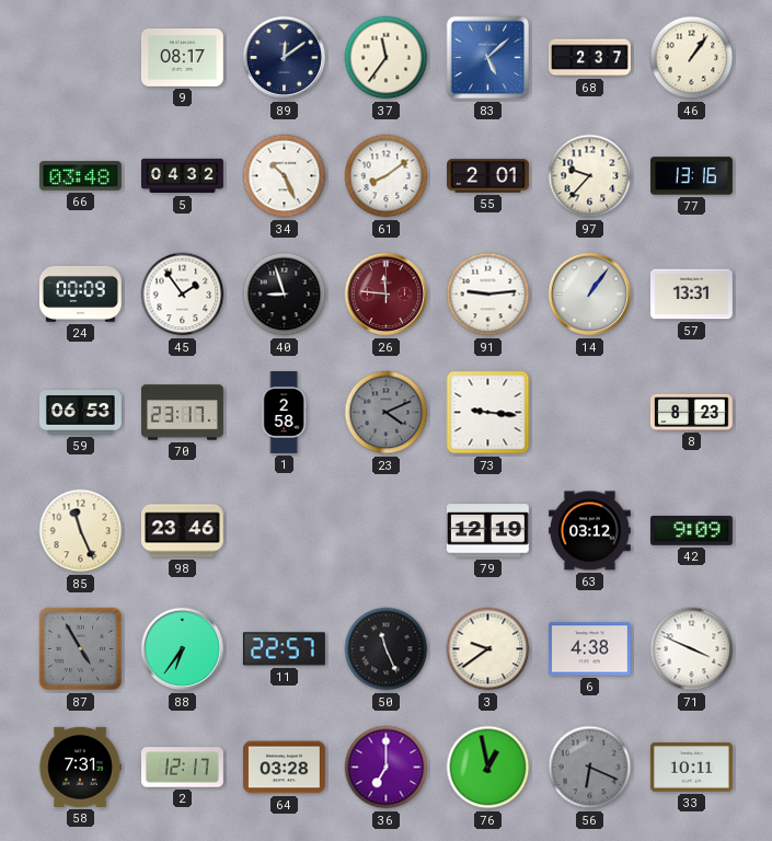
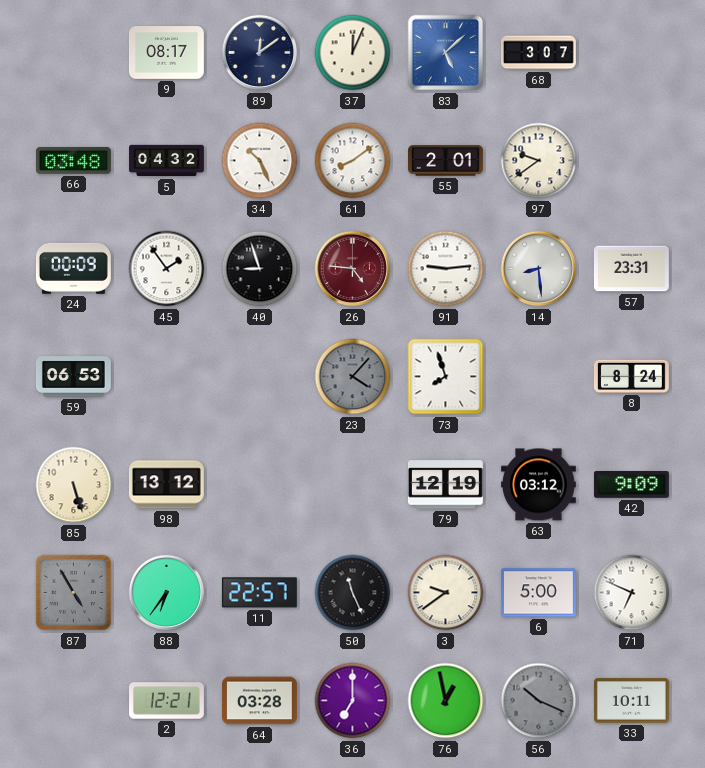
37: 11:36 -> 12:04
68: 2:37 -> 3:07
46: 1:06 -> none
97: 9:37 -> 9:39
77: 13:16 -> none
26: 11:46 -> 4:46
14: 1:06 -> 8:29
57: 13:31 -> 23:31
70: 23:17 -> none
1: 2:58 -> none
23: 4:11 -> 4:07
73: 9:16 -> 7:57
8: 8:23 -> 8:24
85: 11:26 -> 5:27
98: 23:46 -> 13:12
6: 4:38 -> 5:00
71: 3:49 -> 6:49
58: 7:31 -> none
2: 12:17 -> 12:21
56: 6:19 -> 10:19
